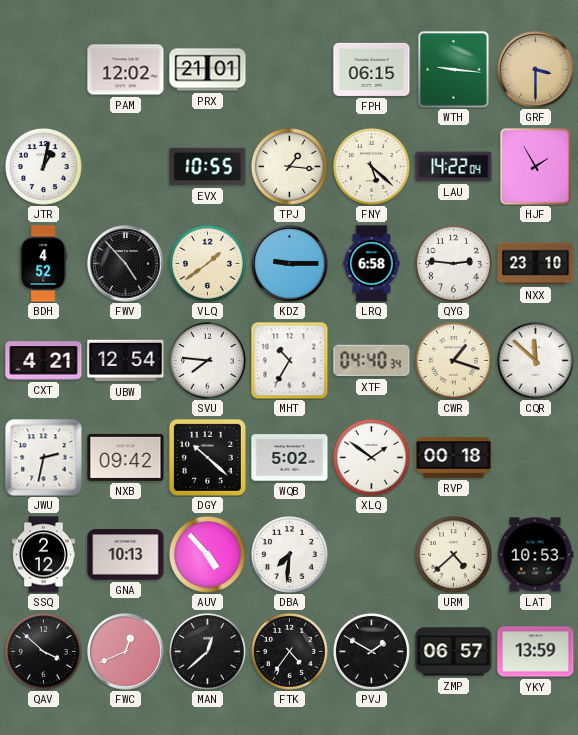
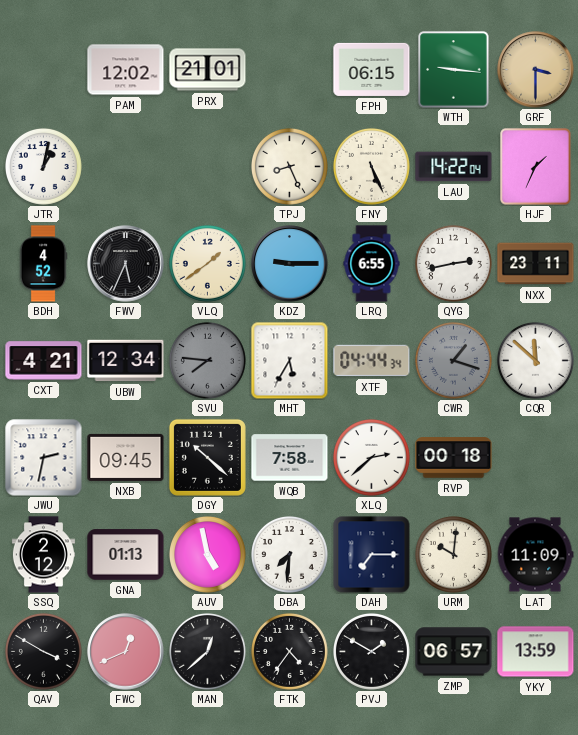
EVX: 10:55 -> none
TPJ: 1:16 -> 8:26
FNY: 5:22 -> 5:26
HJF: 1:55 -> 1:34
FWV: 4:53 -> 5:34
LRQ: 6:58 -> 6:55
QYG: 2:46 -> 2:43
NXX: 23:10 -> 23:11
UBW: 12:54 -> 12:34
SVU dial: white -> grey
MHT: 10:35 -> 5:35
XTF: 04:40 -> 04:44
CWR dial: cream -> grey
NXB: 09:42 -> 09:45
WQB: 5:02 -> 7:58
XLQ: 1:51 -> 2:38
GNA: 10:13 -> 01:13
AUV: 4:53 -> 4:58
DAH: none -> 7:15
URM: 4:38 -> 10:01
LAT: 10:53 -> 11:09
QAV: 3:52 -> 3:50
